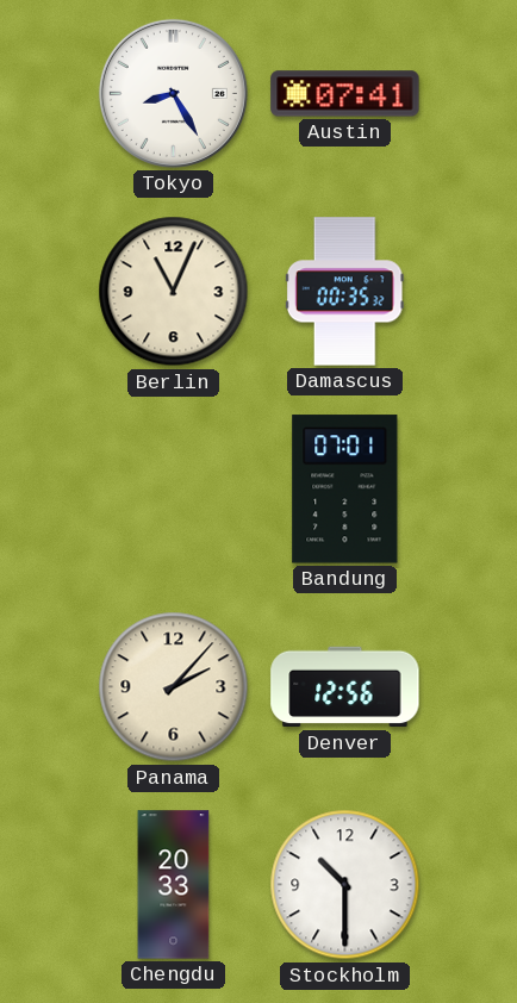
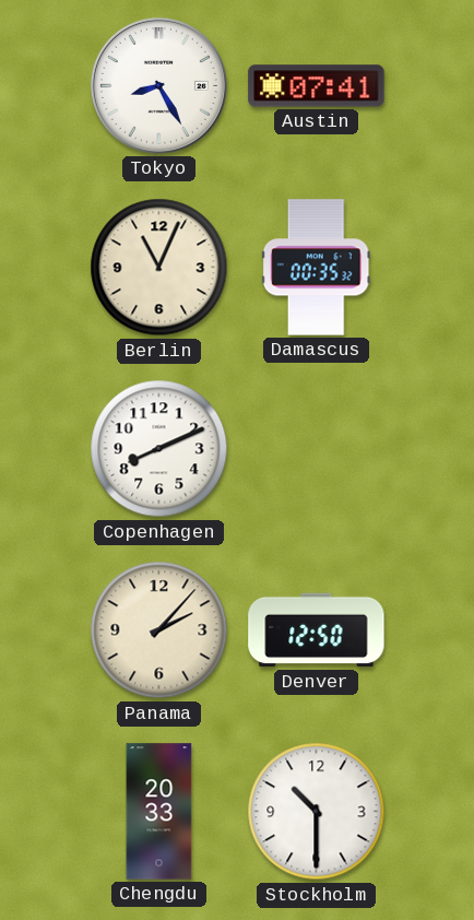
Copenhagen: none -> 8:11
Bandung: 07:01 -> none
Denver: 12:56 -> 12:50
